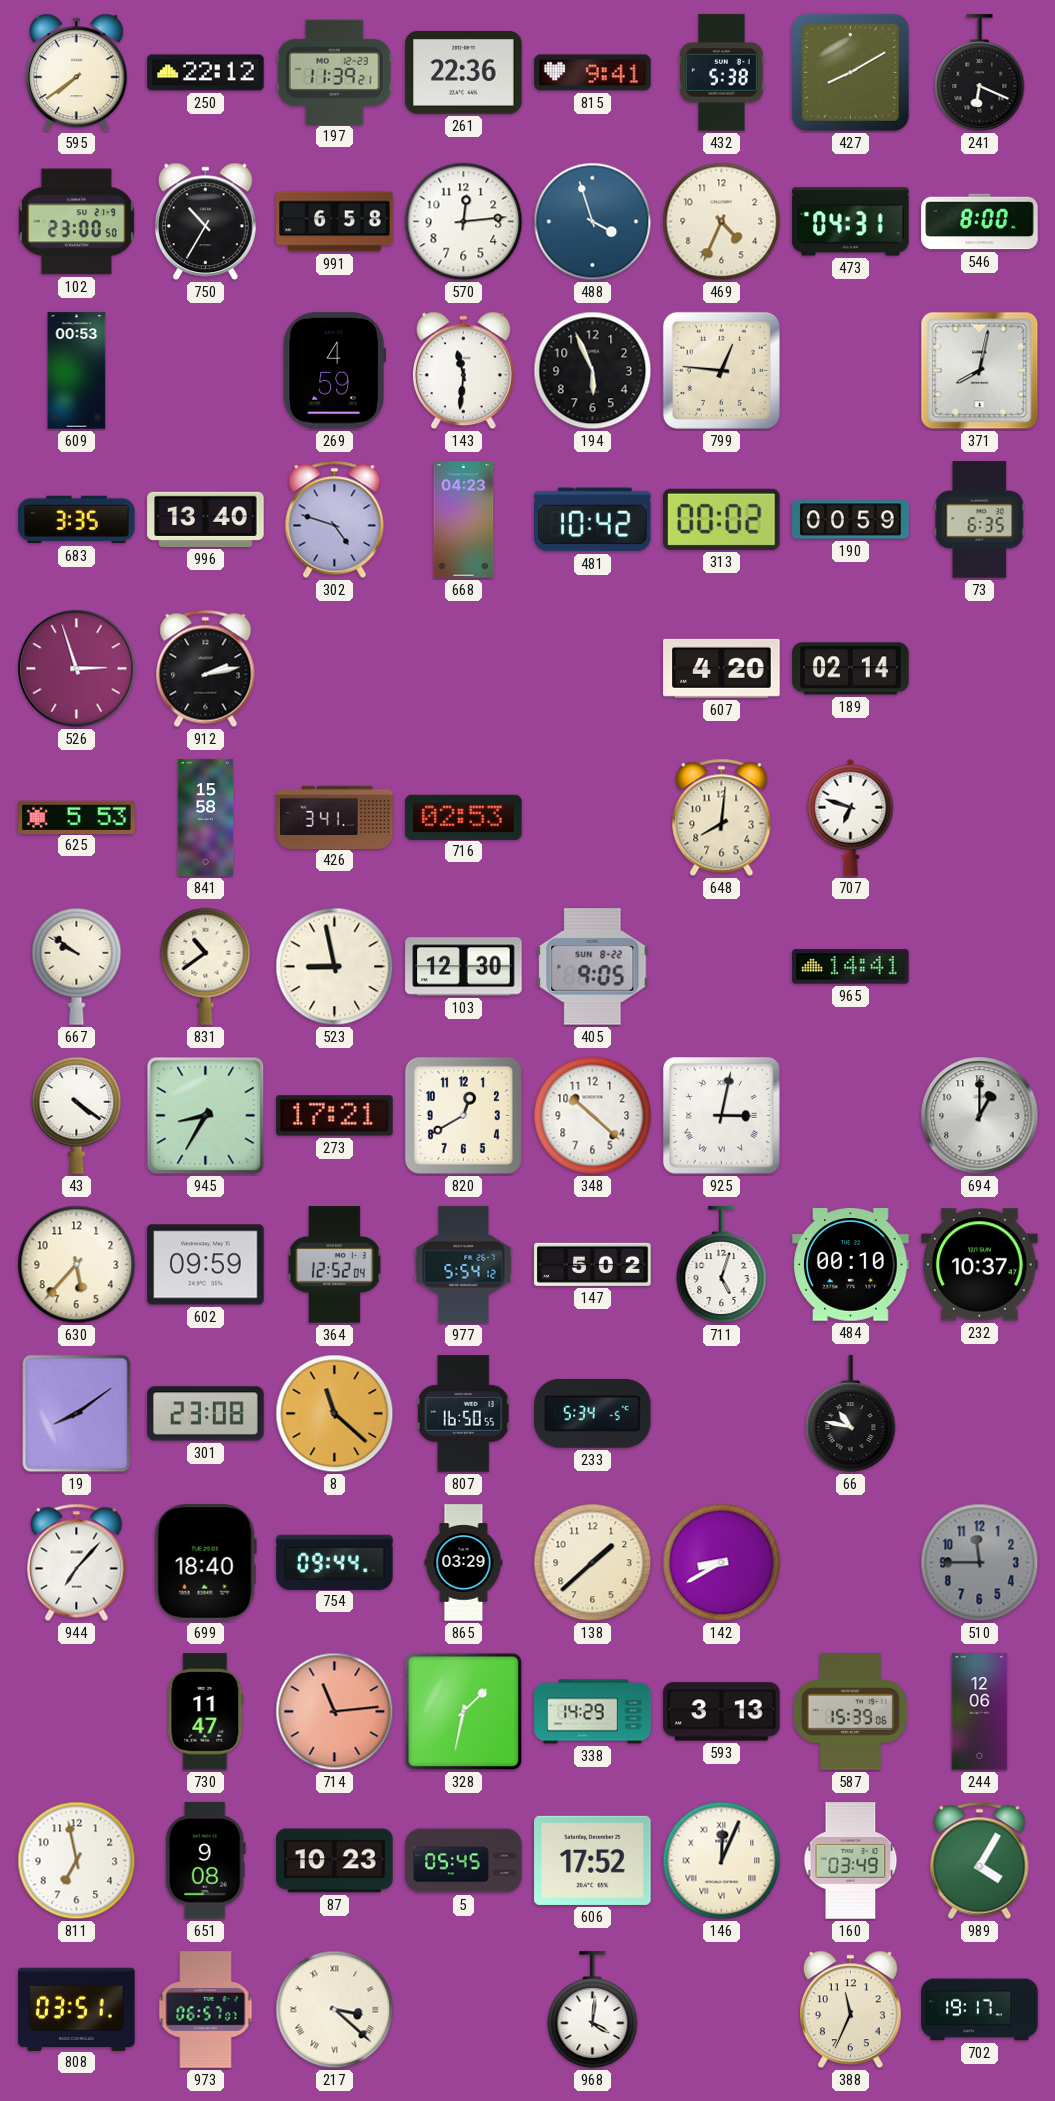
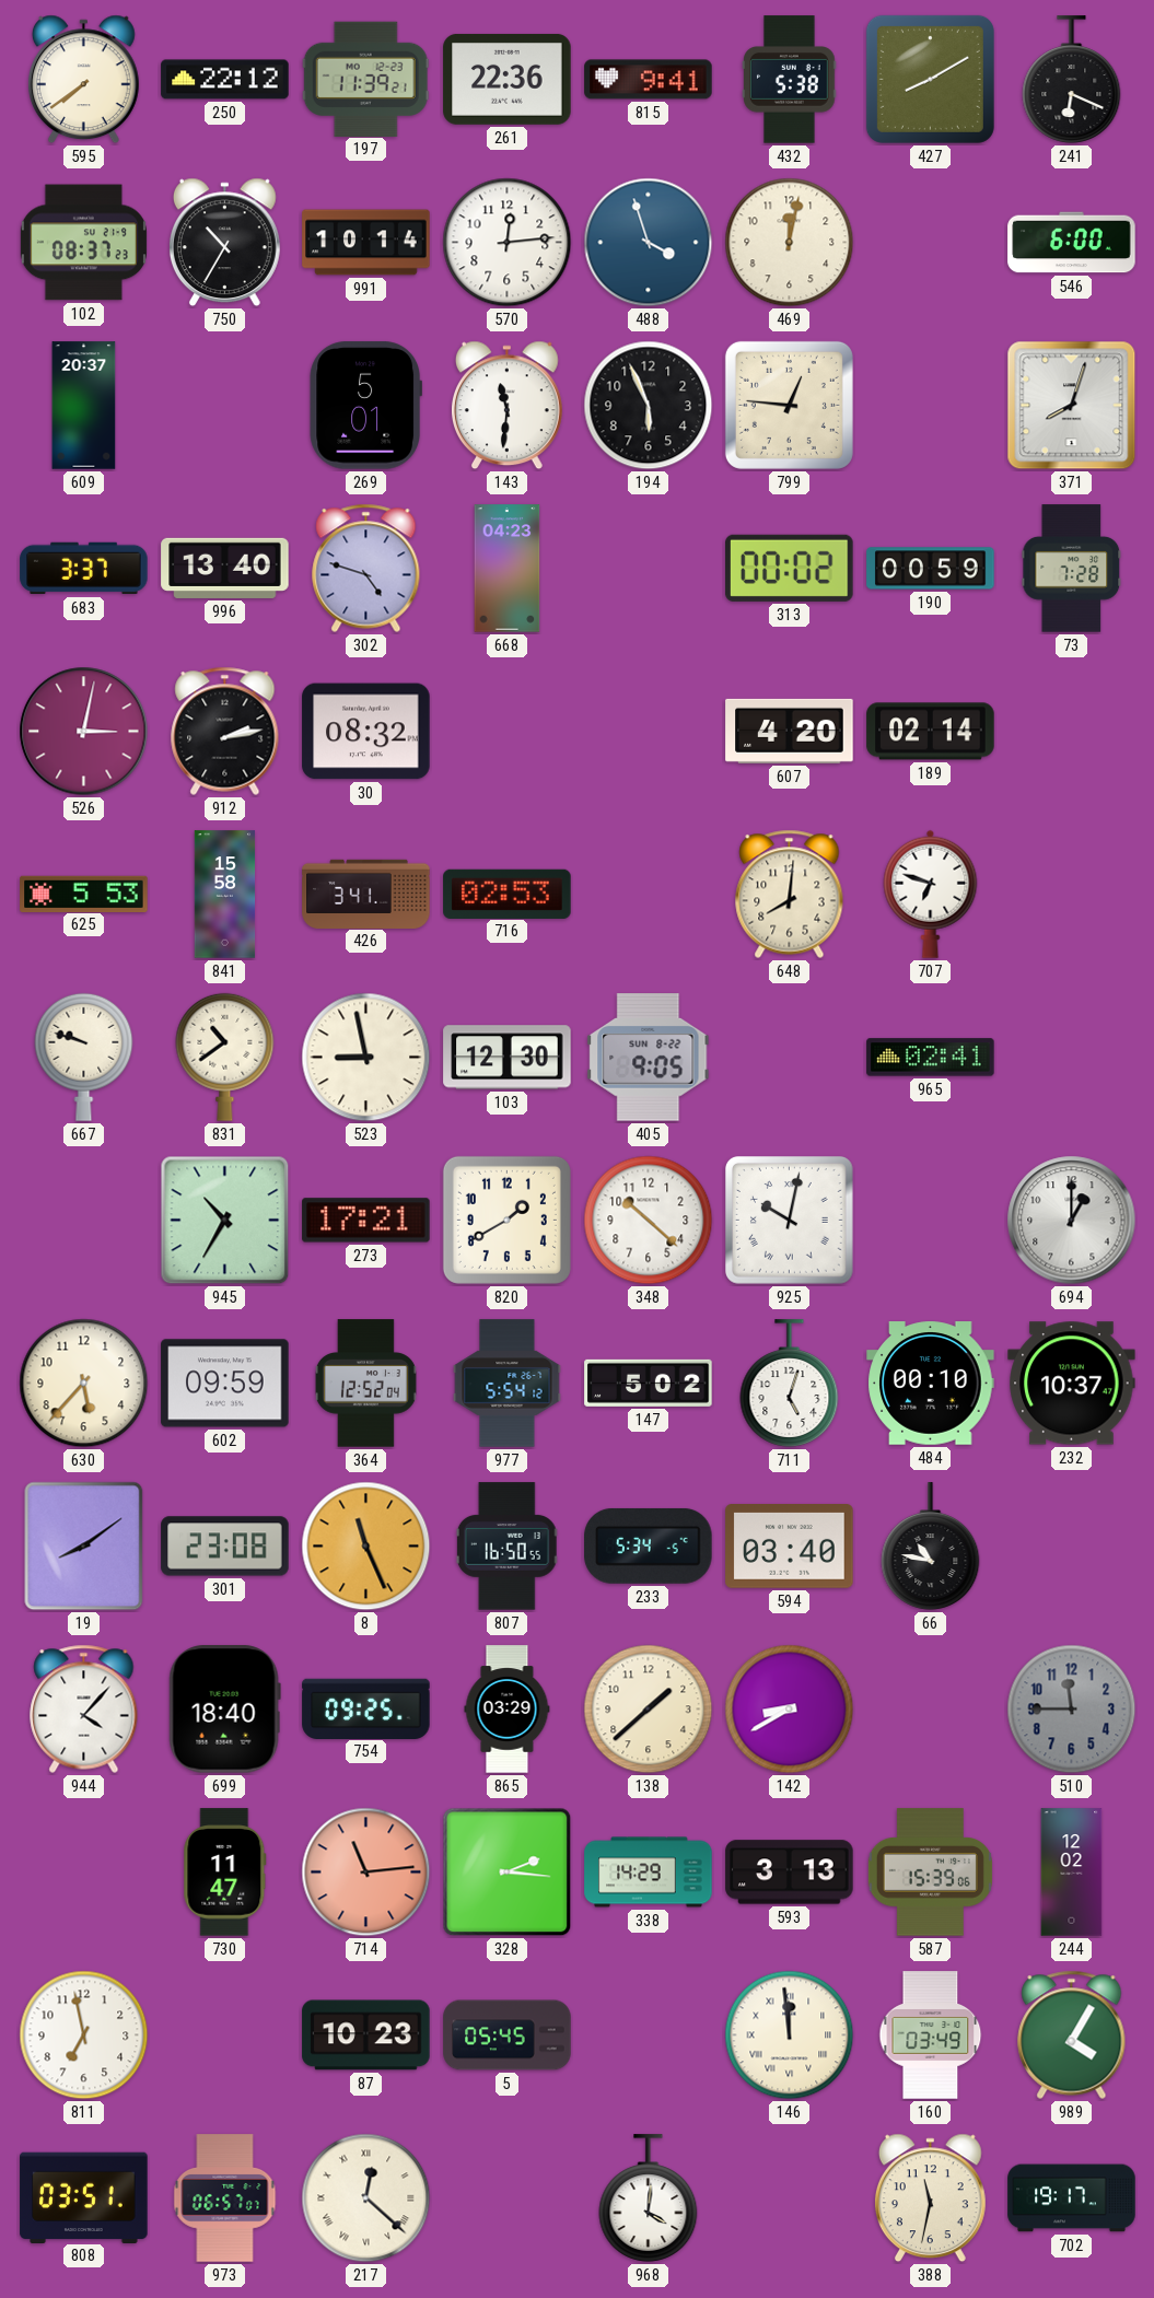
102: 23:00 -> 08:37
991: 6:58 -> 10:14
469: 4:34 -> 12:02
473: 04:31 -> none
546: 8:00 -> 6:00
609: 00:53 -> 20:37
269: 4:59 -> 5:01
371: 8:02 -> 8:03
683: 3:35 -> 3:37
481: 10:42 -> none
73: 6:35 -> 7:28
526: 2:57 -> 3:02
30: none -> 08:32
667: 9:51 -> 9:48
965: 14:41 -> 02:41
43: 4:21 -> none
945: 8:35 -> 10:35
820: 12:40 -> 1:40
925: 3:02 -> 10:02
8: 11:22 -> 11:26
594: none -> 03:40
944: 7:07 -> 4:07
754: 09:44 -> 09:25
328: 1:32 -> 2:16
244: 12:06 -> 12:02
651: 9:08 -> none
606: 17:52 -> none
146: 12:04 -> 11:59
217: 3:22 -> 12:22
388: 11:34 -> 11:32
